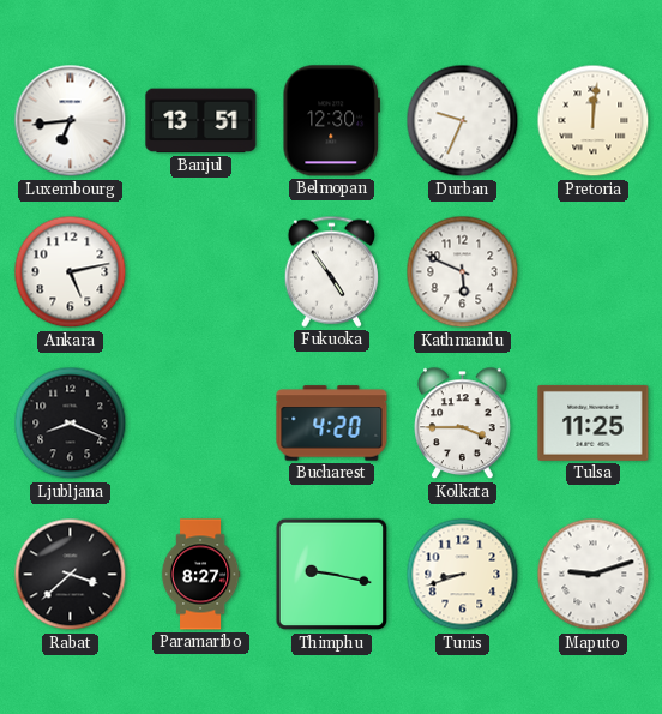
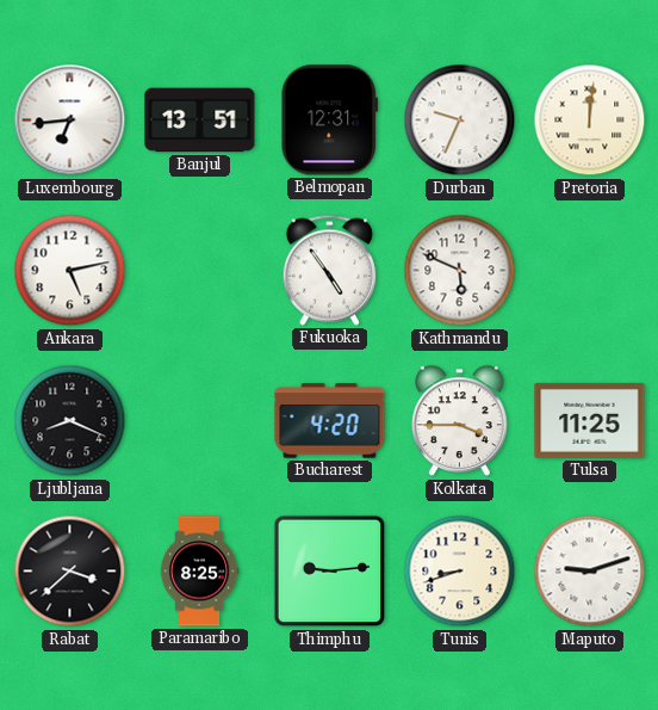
Belmopan: 12:30 -> 12:31
Paramaribo: 8:27 -> 8:25
Thimphu: 9:17 -> 9:14
